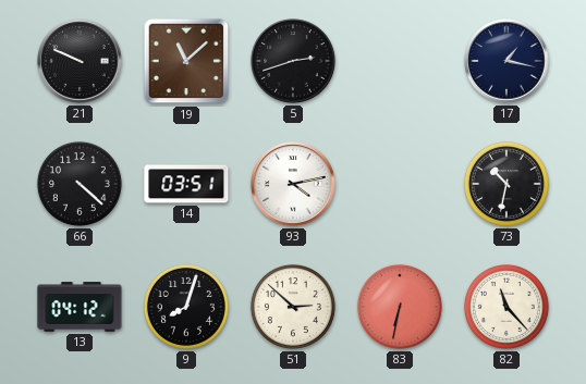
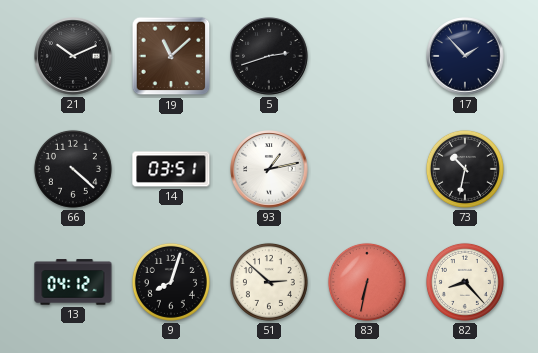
21: 9:49 -> 10:11
17: 1:17 -> 1:53
93: 4:13 -> 1:13
82: 11:23 -> 8:23
